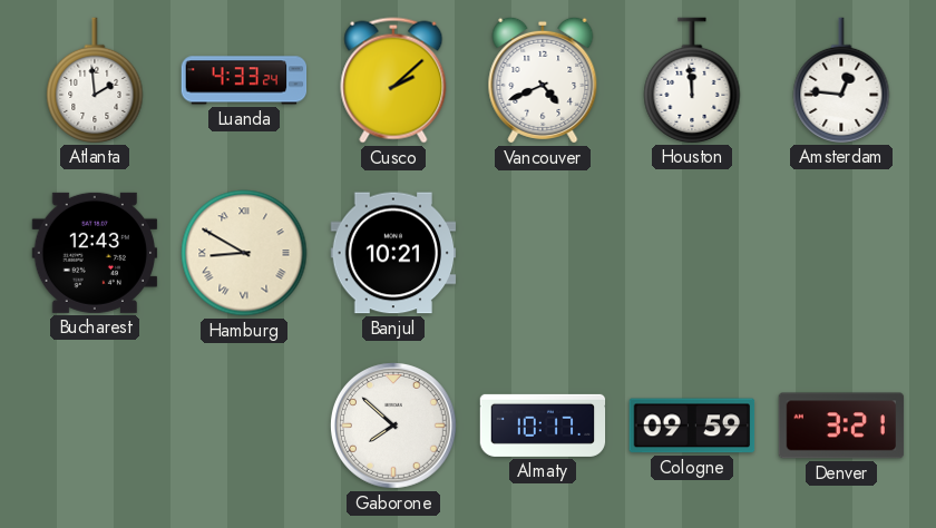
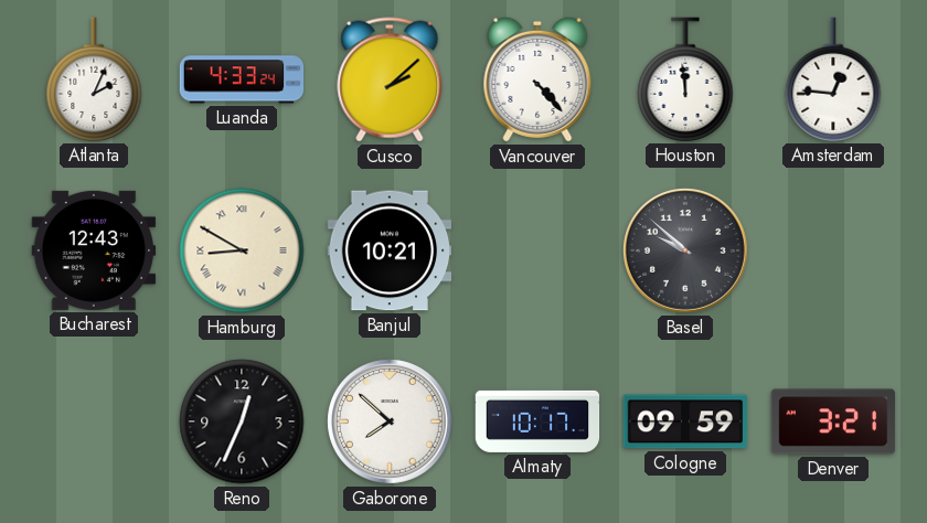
Atlanta: 1:59 -> 2:04
Vancouver: 4:41 -> 4:23
Basel: none -> 9:52
Reno: none -> 12:34
